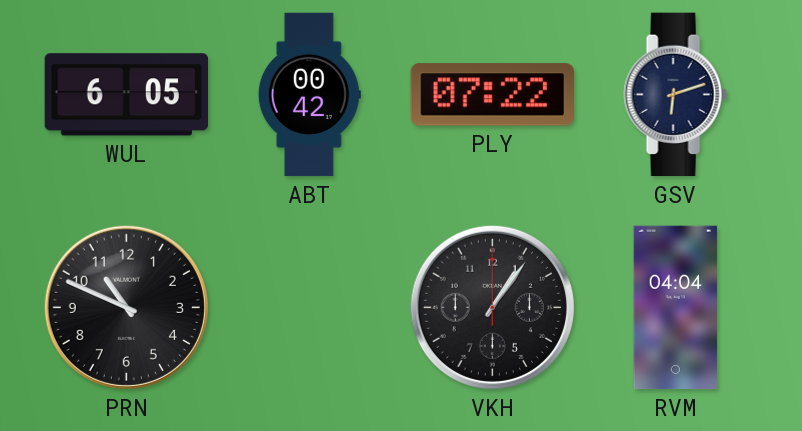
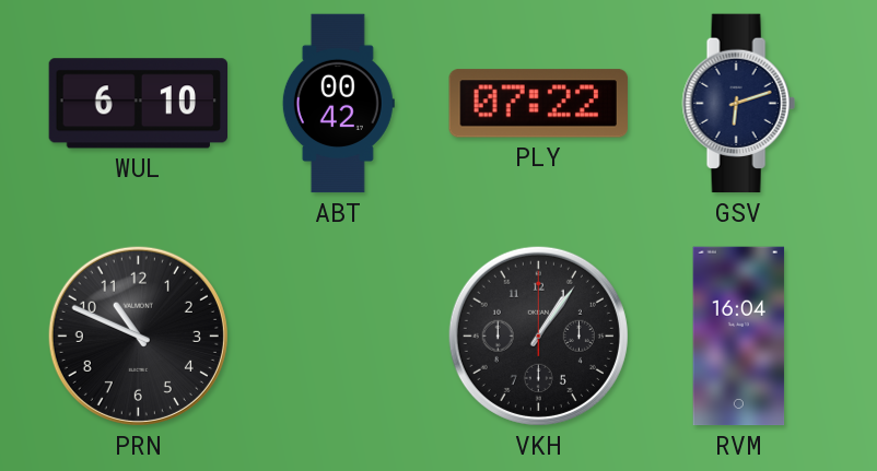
WUL: 6:05 -> 6:10
RVM: 04:04 -> 16:04
